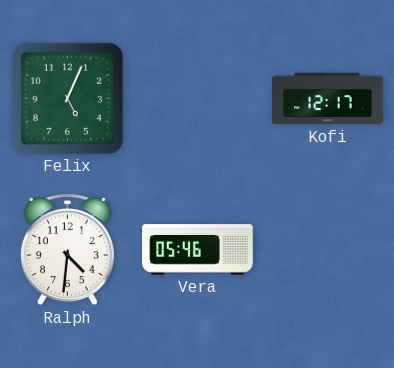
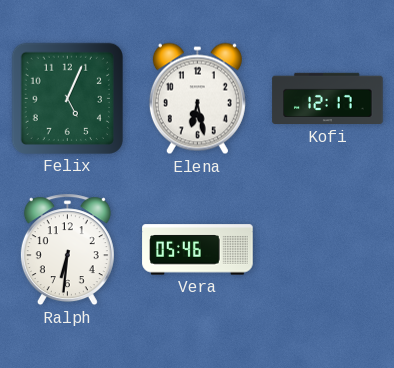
Elena: none -> 6:28
Ralph: 4:31 -> 6:31
